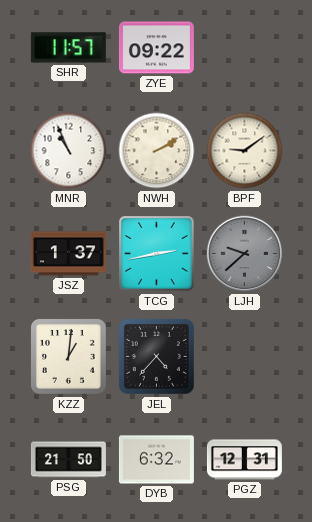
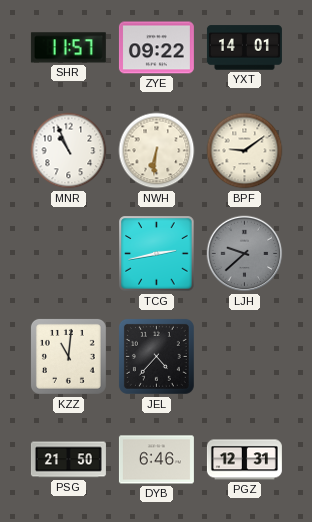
YXT: none -> 14:01
NWH: 2:10 -> 6:31
JSZ: 1:37 -> none
KZZ: 1:01 -> 11:01
DYB: 6:32 -> 6:46
